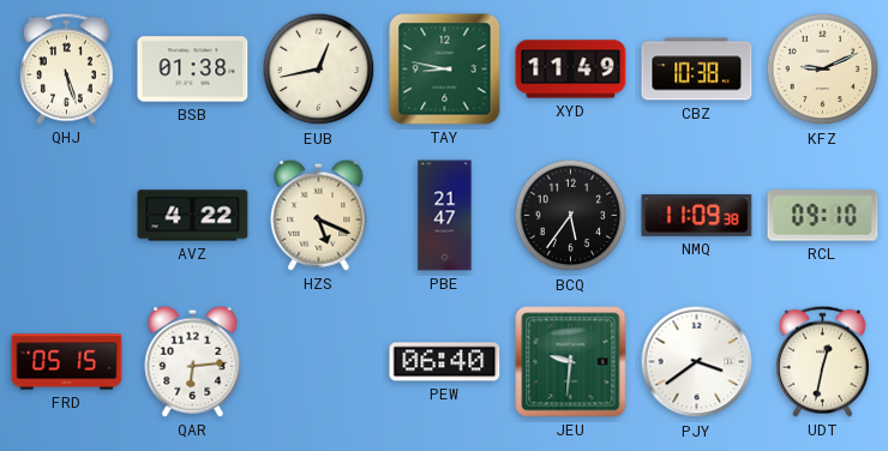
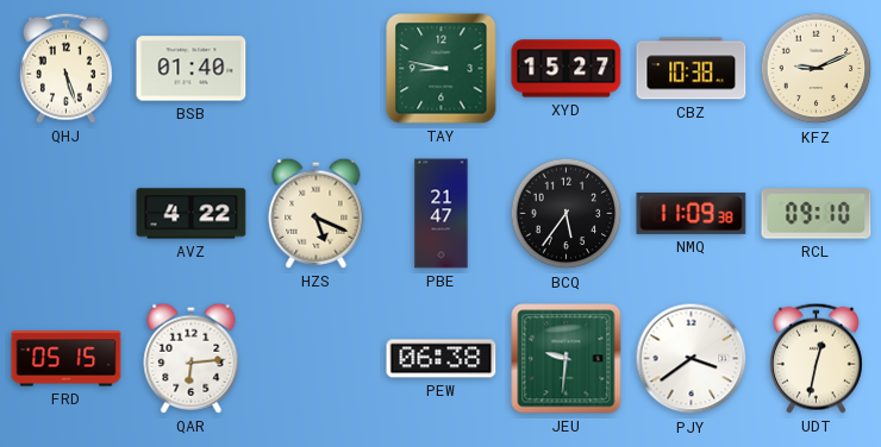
BSB: 01:38 -> 01:40
EUB: 12:43 -> none
XYD: 11:49 -> 15:27
PEW: 06:40 -> 06:38
